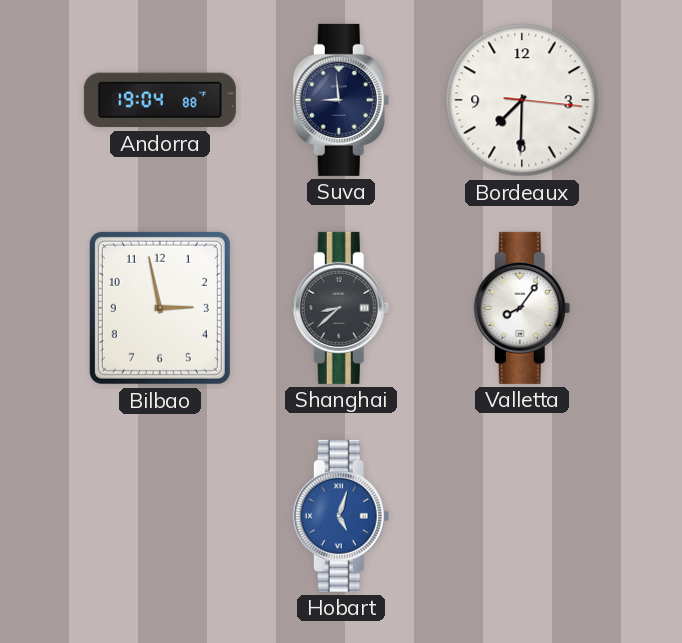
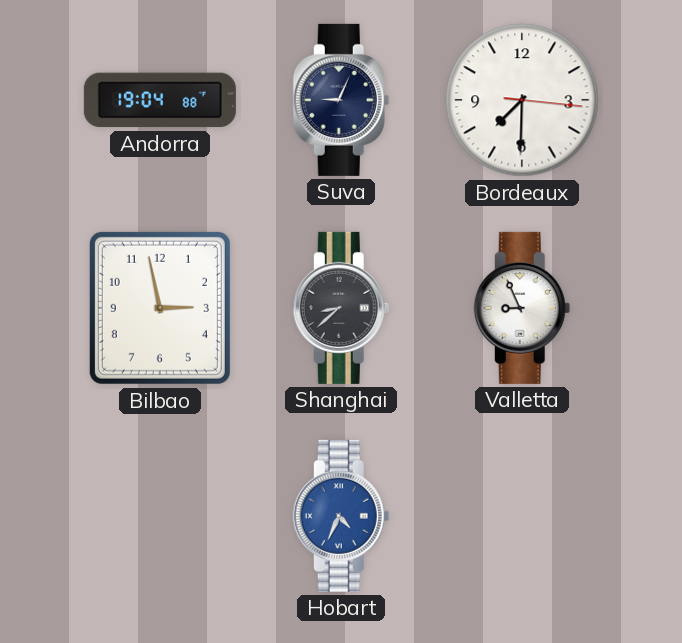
Suva: 8:59 -> 9:04
Valletta: 8:06 -> 8:56
Hobart: 5:03 -> 4:34
